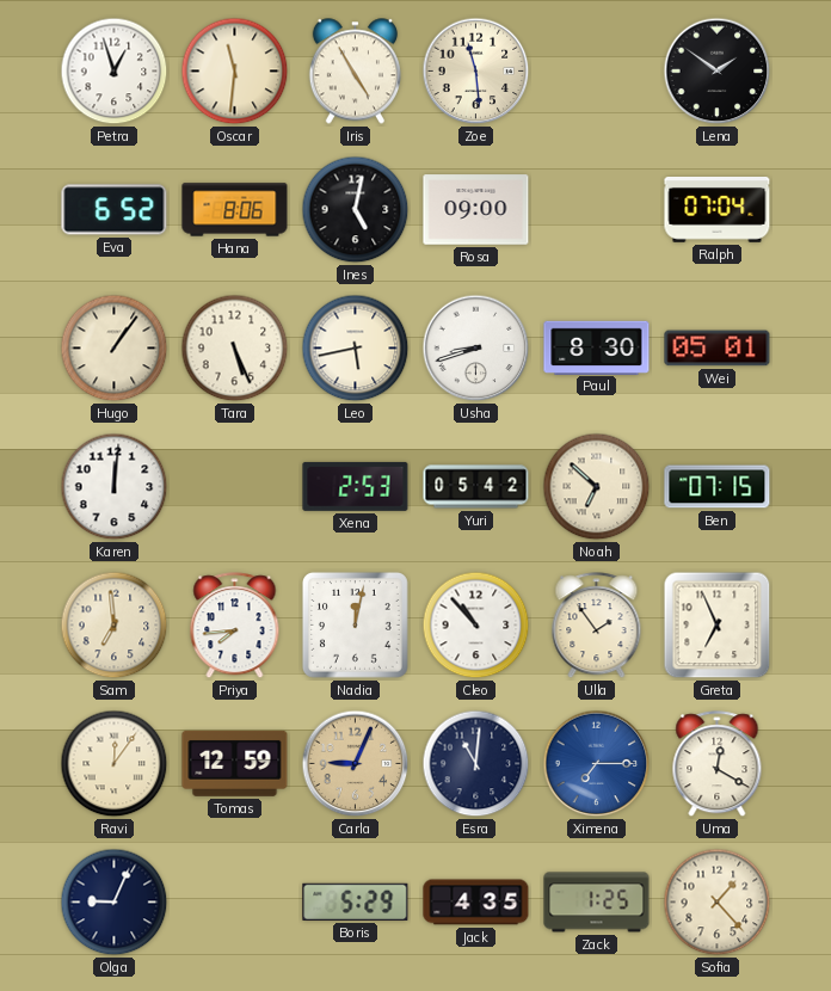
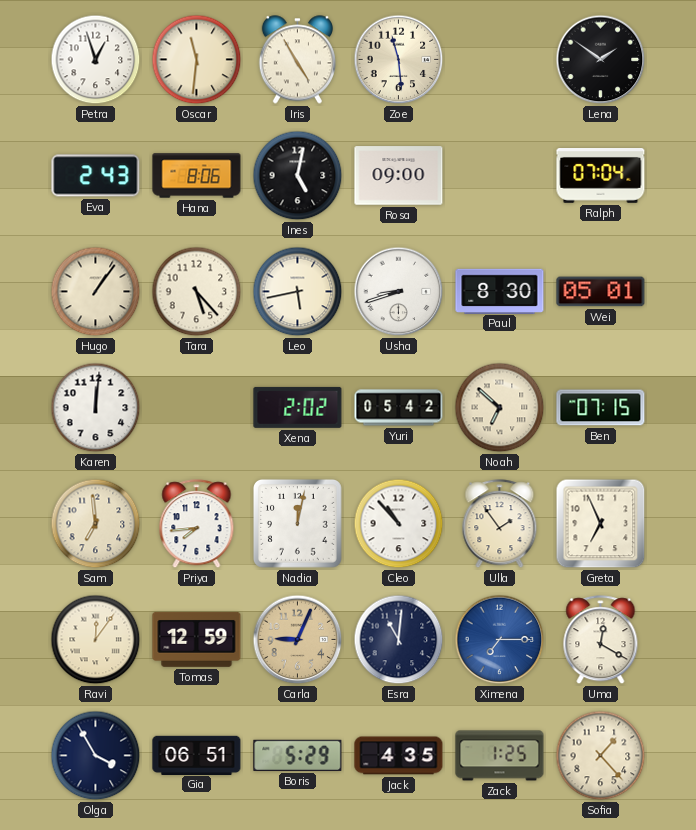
Eva: 6:52 -> 2:43
Tara: 5:26 -> 5:23
Xena: 2:53 -> 2:02
Olga: 9:04 -> 3:55
Gia: none -> 06:51
